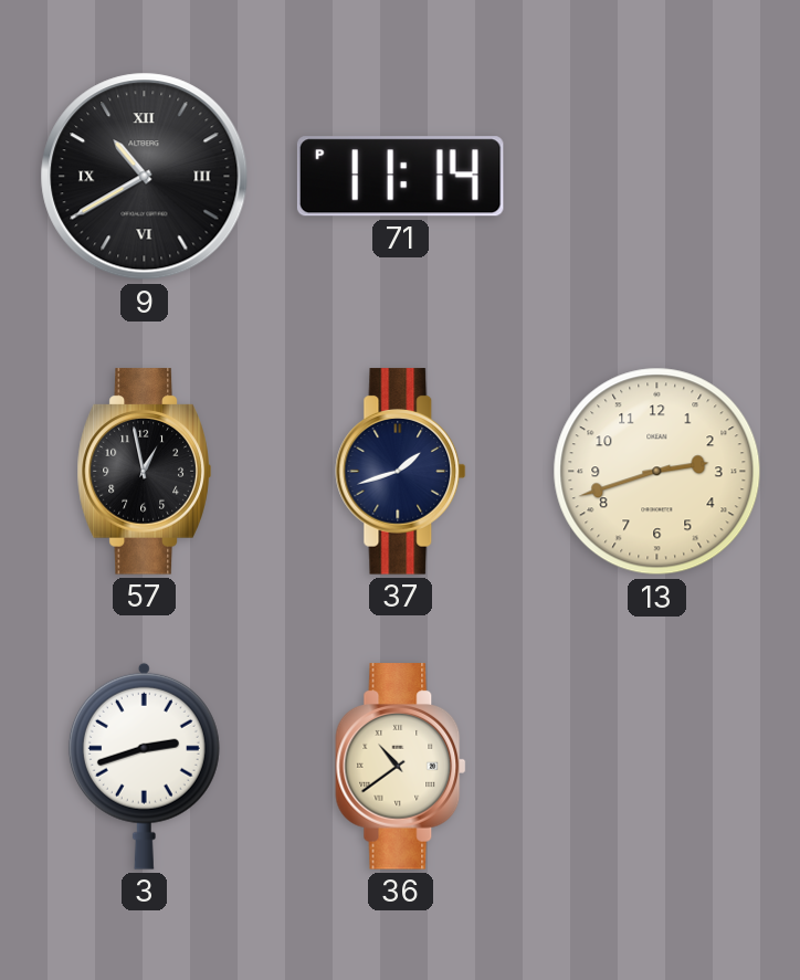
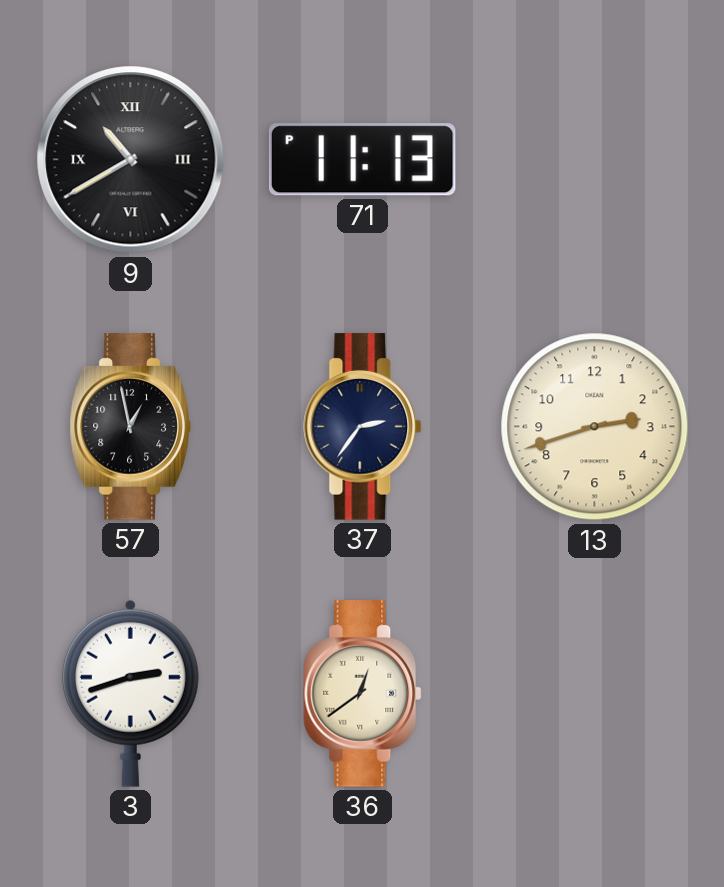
71: 11:14 -> 11:13
37: 1:42 -> 2:36
36: 10:39 -> 12:39
